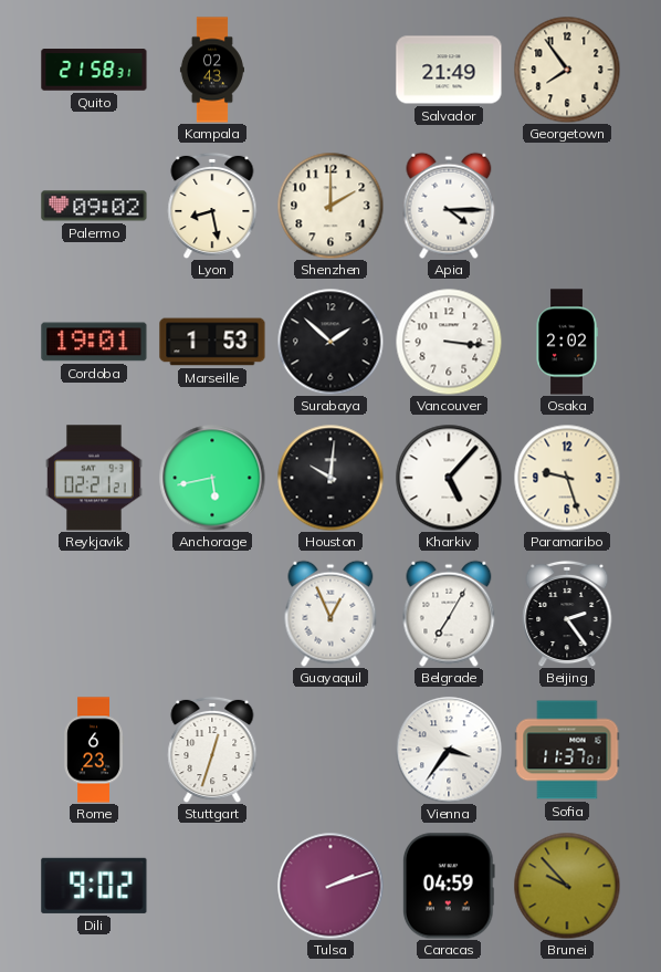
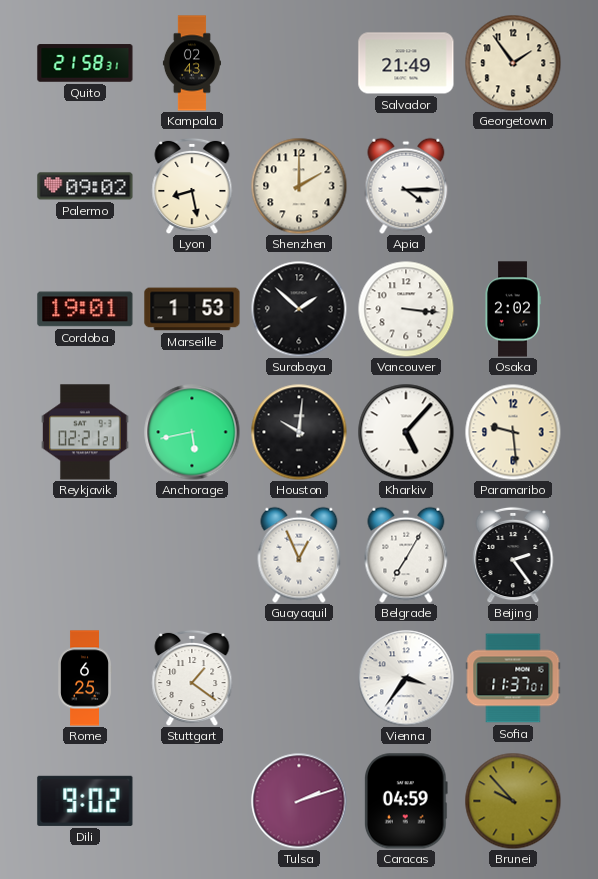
Georgetown: 7:54 -> 1:54
Paramaribo: 9:27 -> 9:29
Rome: 6:23 -> 6:25
Stuttgart: 12:33 -> 1:21
